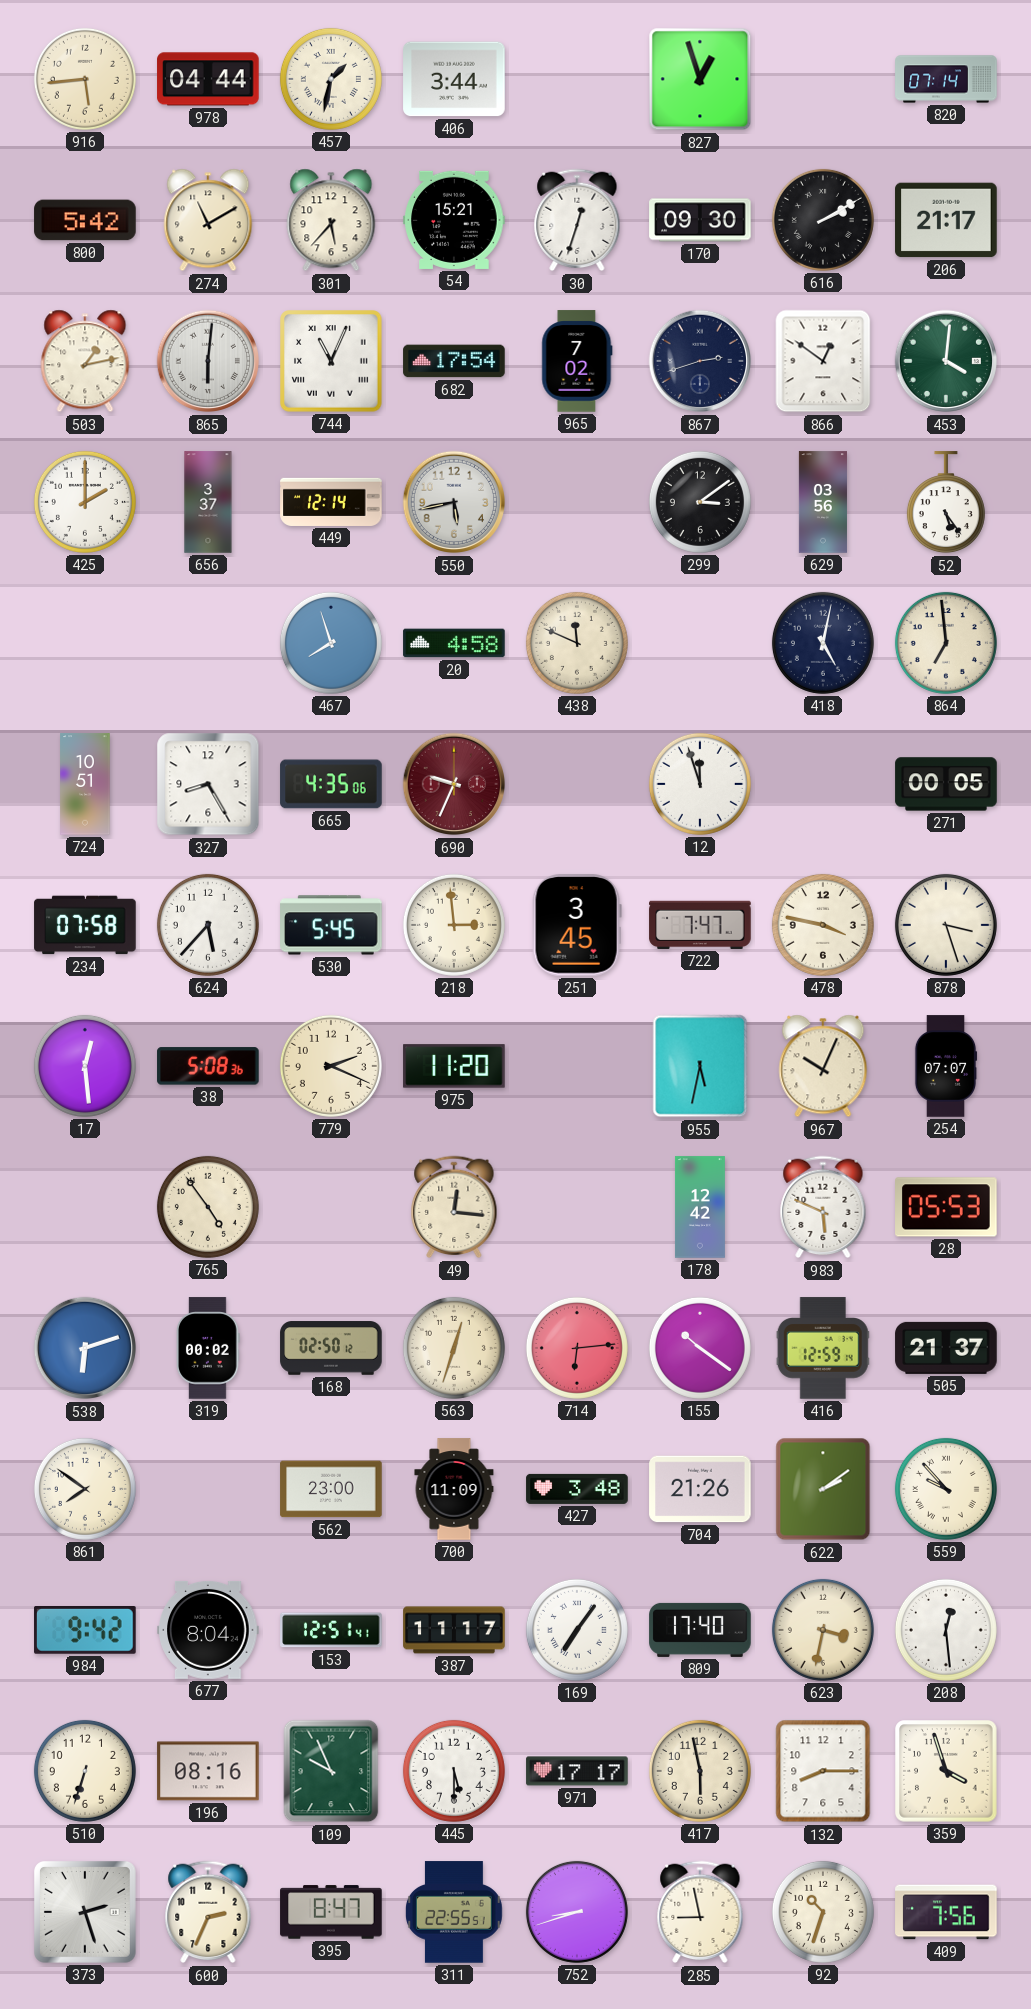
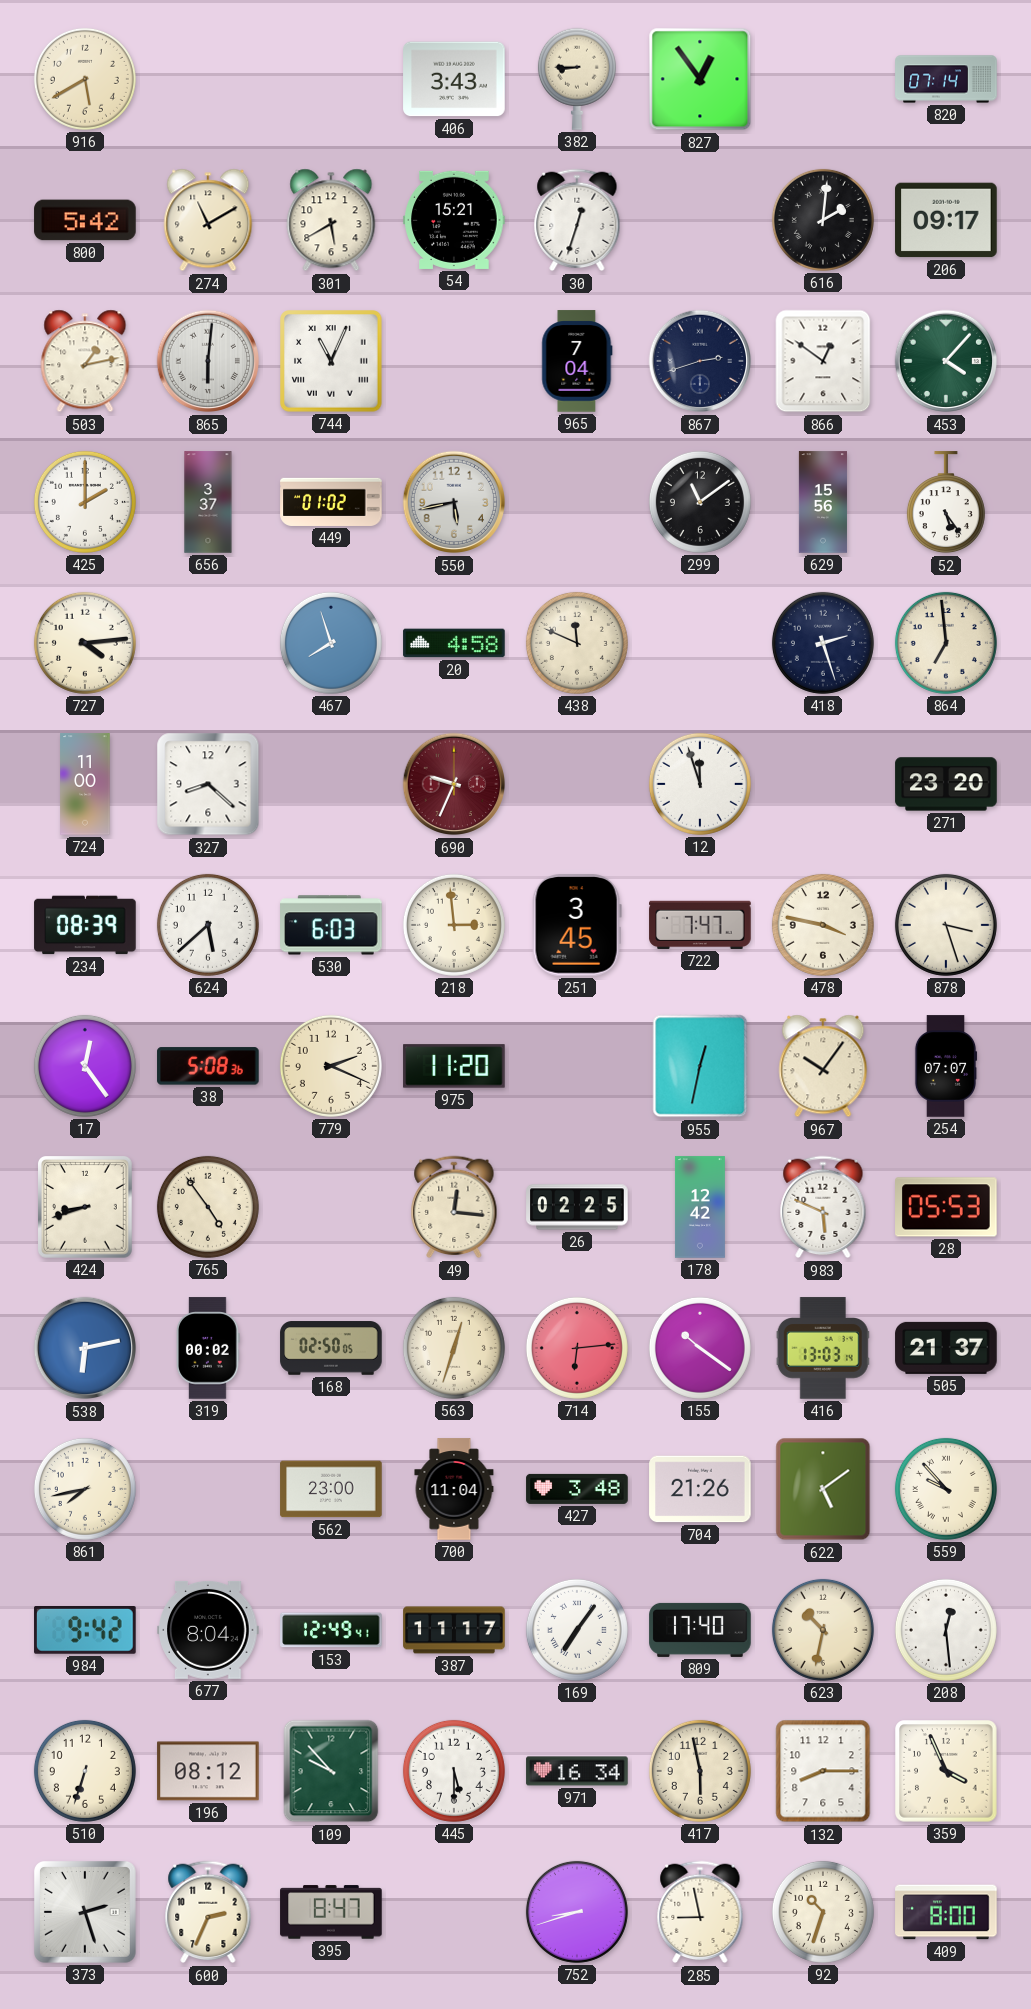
916: 5:44 -> 5:40
978: 04:44 -> none
457: 1:32 -> none
406: 3:44 -> 3:43
382: none -> 8:45
827: 12:57 -> 12:54
301: 5:37 -> 5:40
170: 09:30 -> none
616: 2:10 -> 2:01
206: 21:17 -> 09:17
682: 17:54 -> none
965: 7:02 -> 7:04
453: 4:01 -> 4:07
449: 12:14 -> 01:02
299: 3:09 -> 11:09
629: 03:56 -> 15:56
727: none -> 4:14
418: 5:02 -> 2:27
724: 10:51 -> 11:00
327: 8:25 -> 8:22
665: 4:35 -> none
271: 00:05 -> 23:20
234: 07:58 -> 08:39
624: 5:37 -> 5:38
530: 5:45 -> 6:03
17: 12:29 -> 12:24
955: 5:32 -> 12:32
967: 10:04 -> 10:06
424: none -> 8:42
26: none -> 02:25
538: 6:12 -> 6:13
168: 02:50:12 -> 02:50:05
416: 12:59 -> 13:03
861: 7:51 -> 7:43
700: 11:09 -> 11:04
622: 2:09 -> 5:09
153: 12:51 -> 12:49
623: 3:32 -> 10:32
196: 08:16 -> 08:12
109: 9:56 -> 9:53
971: 17:17 -> 16:34
359: 3:57 -> 3:56
311: 22:55 -> none
409: 7:56 -> 8:00
